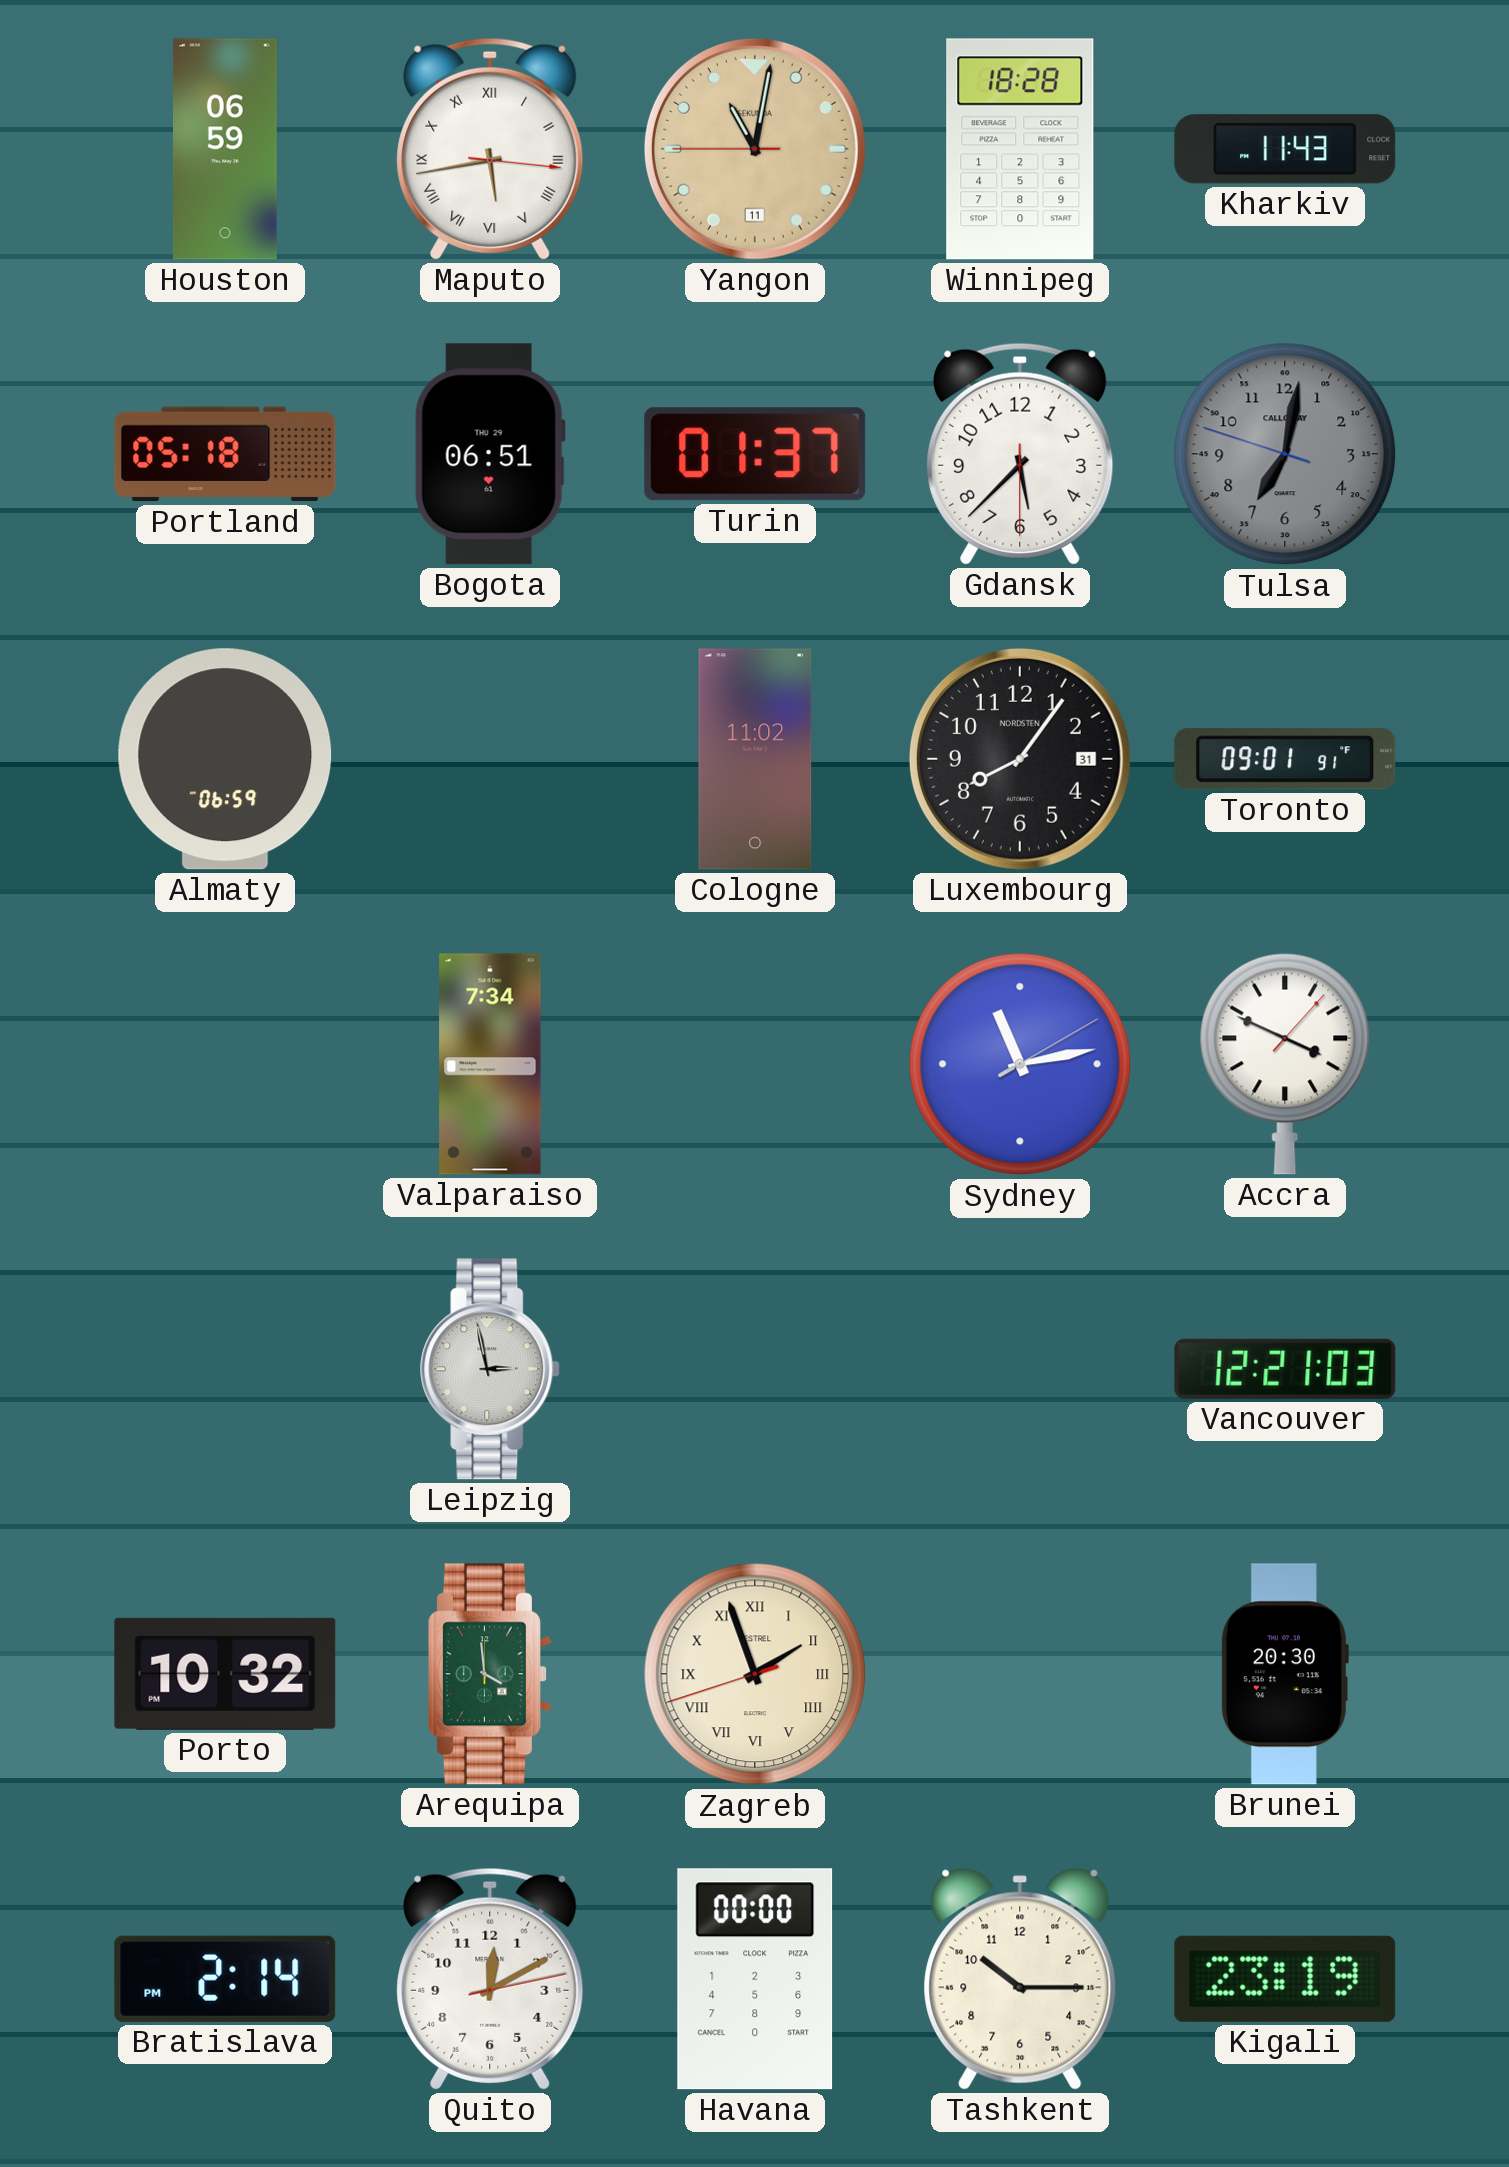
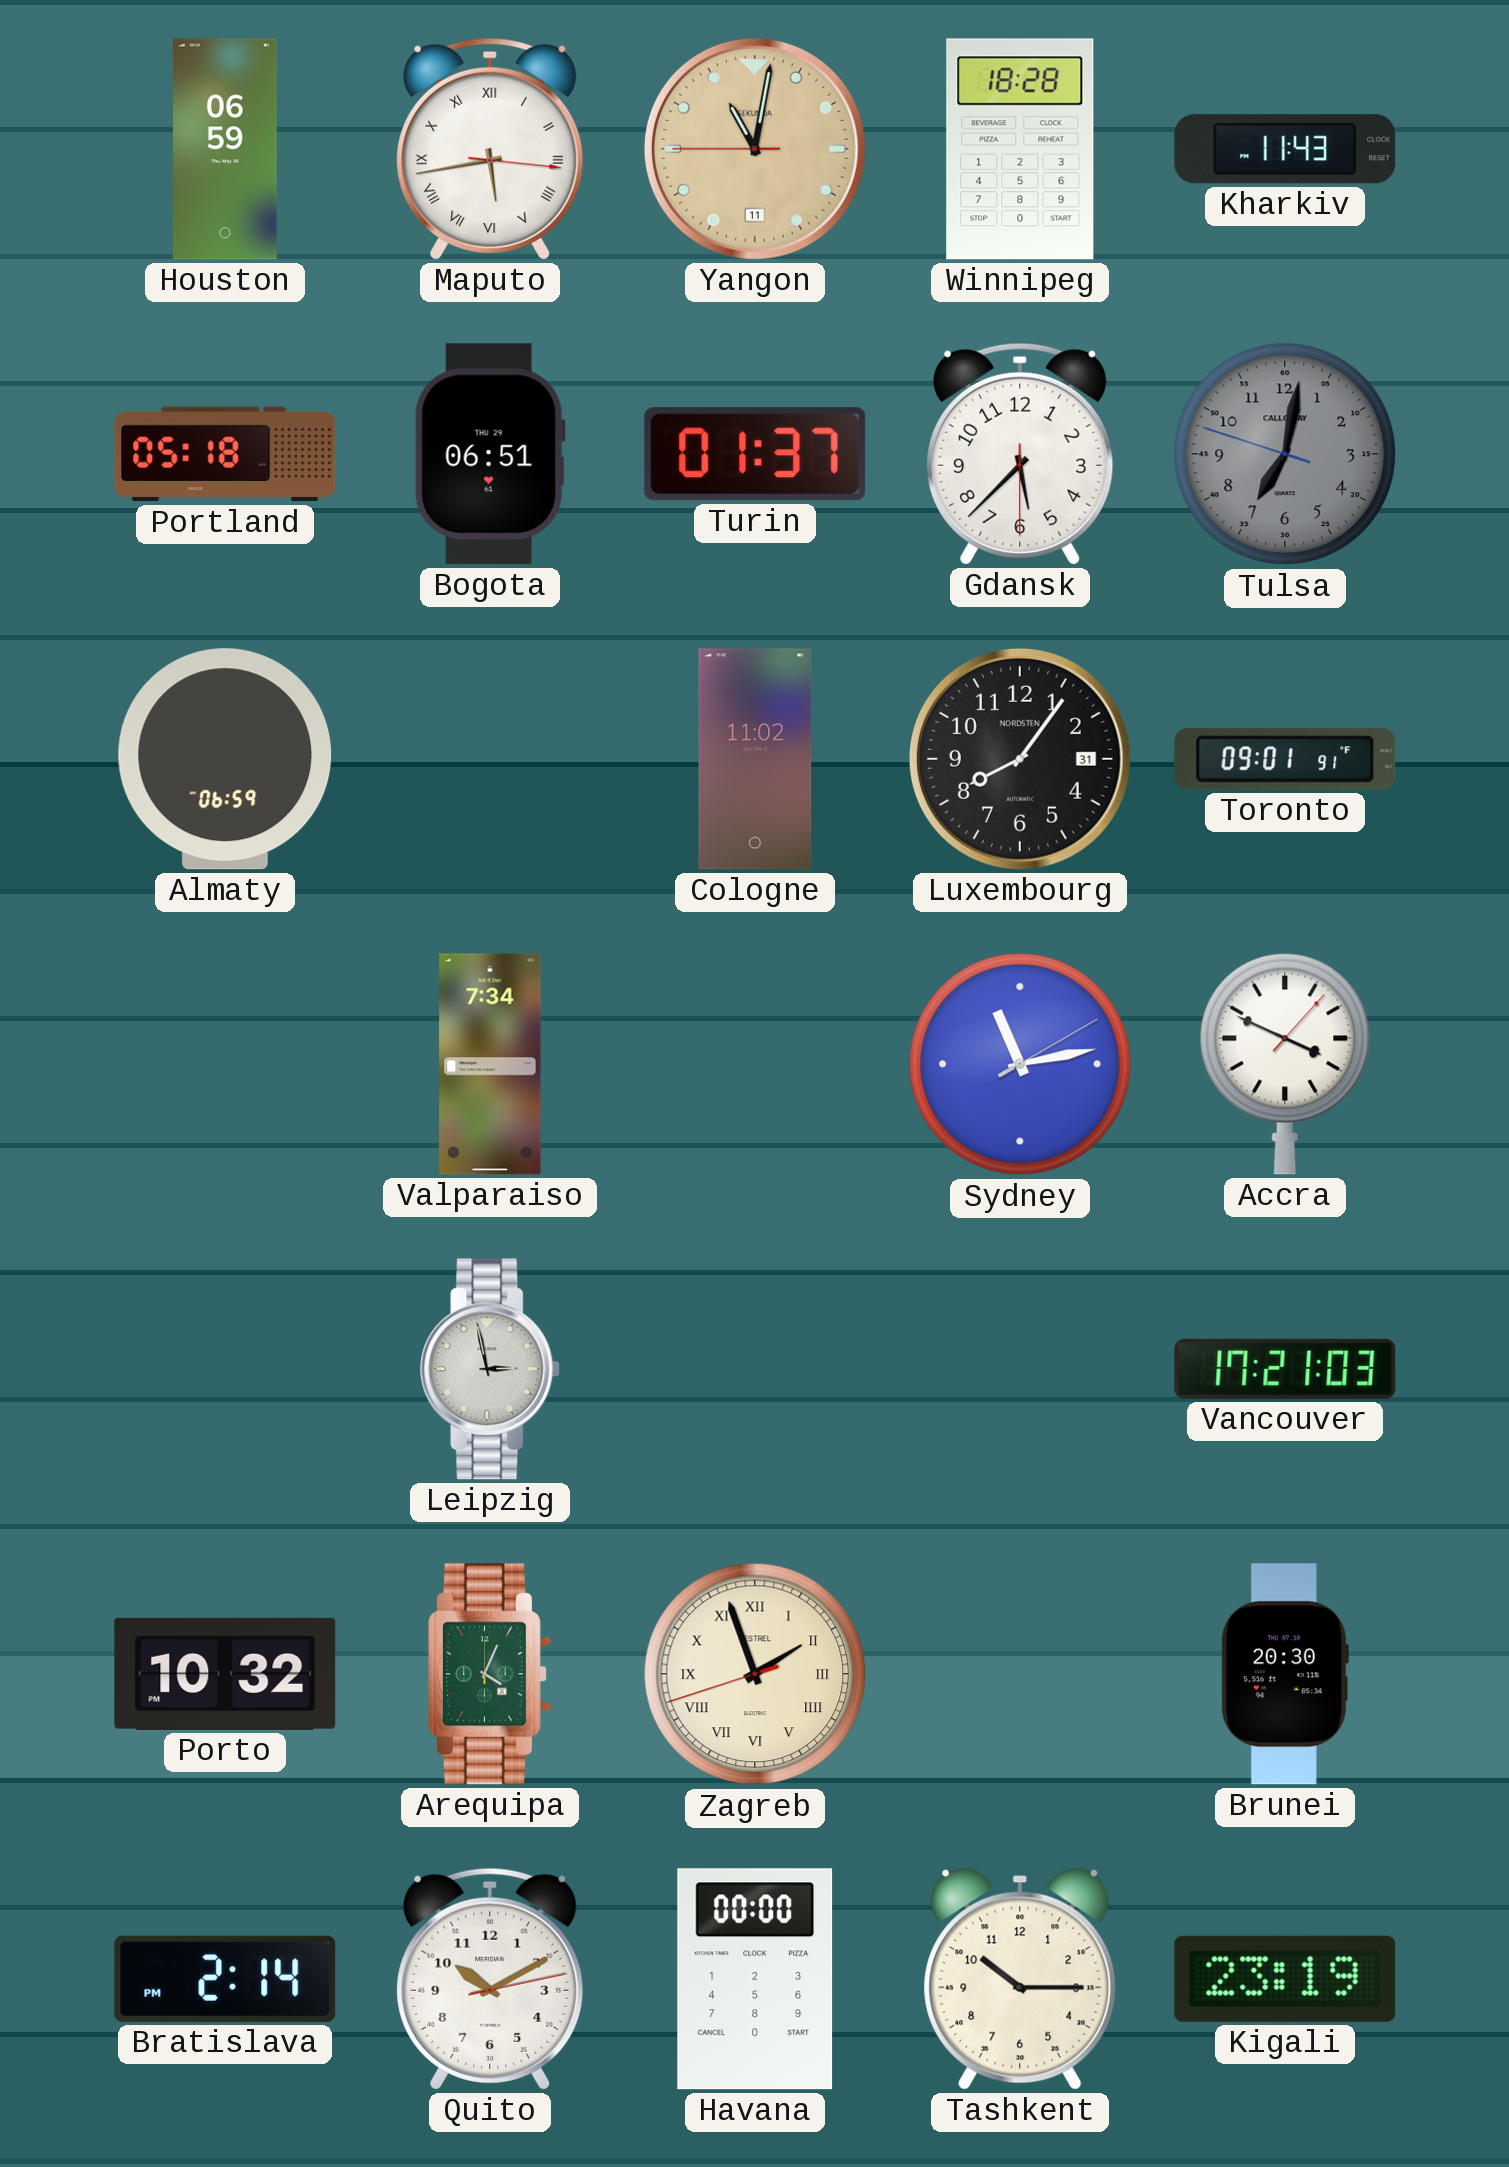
Vancouver: 12:21 -> 17:21
Arequipa: 3:59 -> 4:04
Quito: 12:10 -> 10:10
